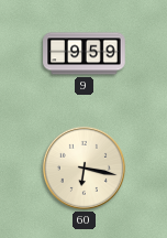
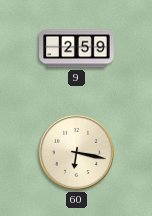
9: 9:59 -> 2:59
